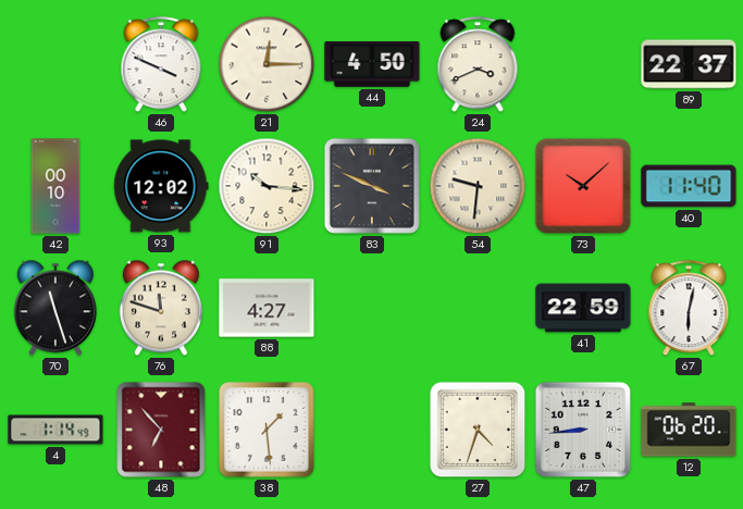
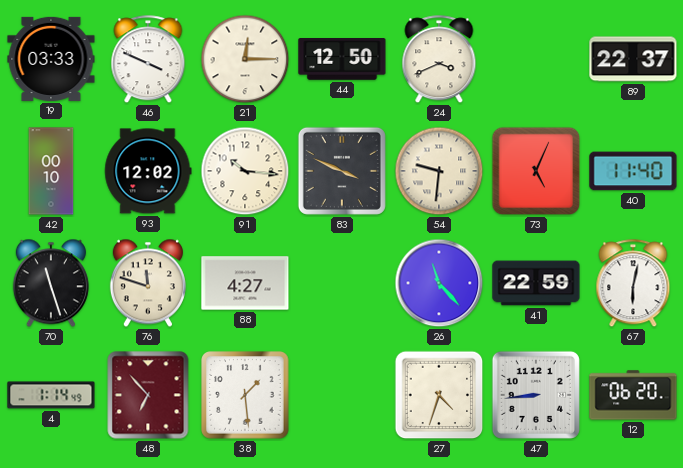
19: none -> 03:33
44: 4:50 -> 12:50
73: 10:08 -> 5:04
26: none -> 11:23
